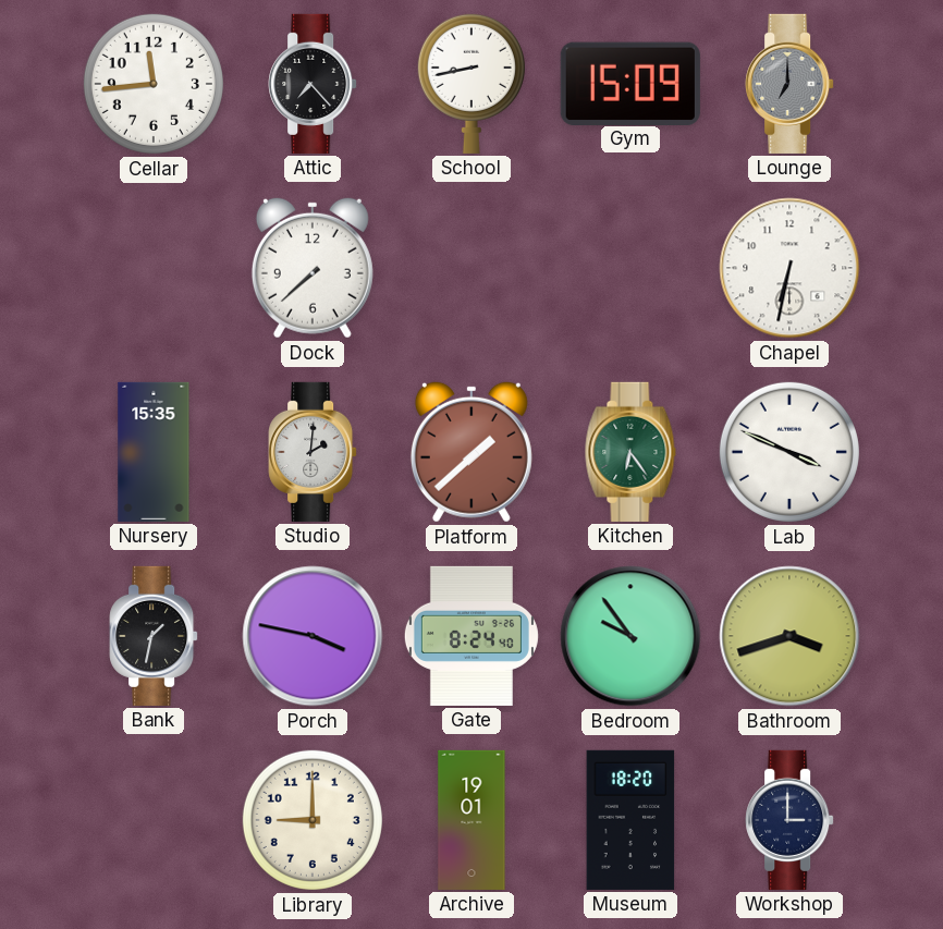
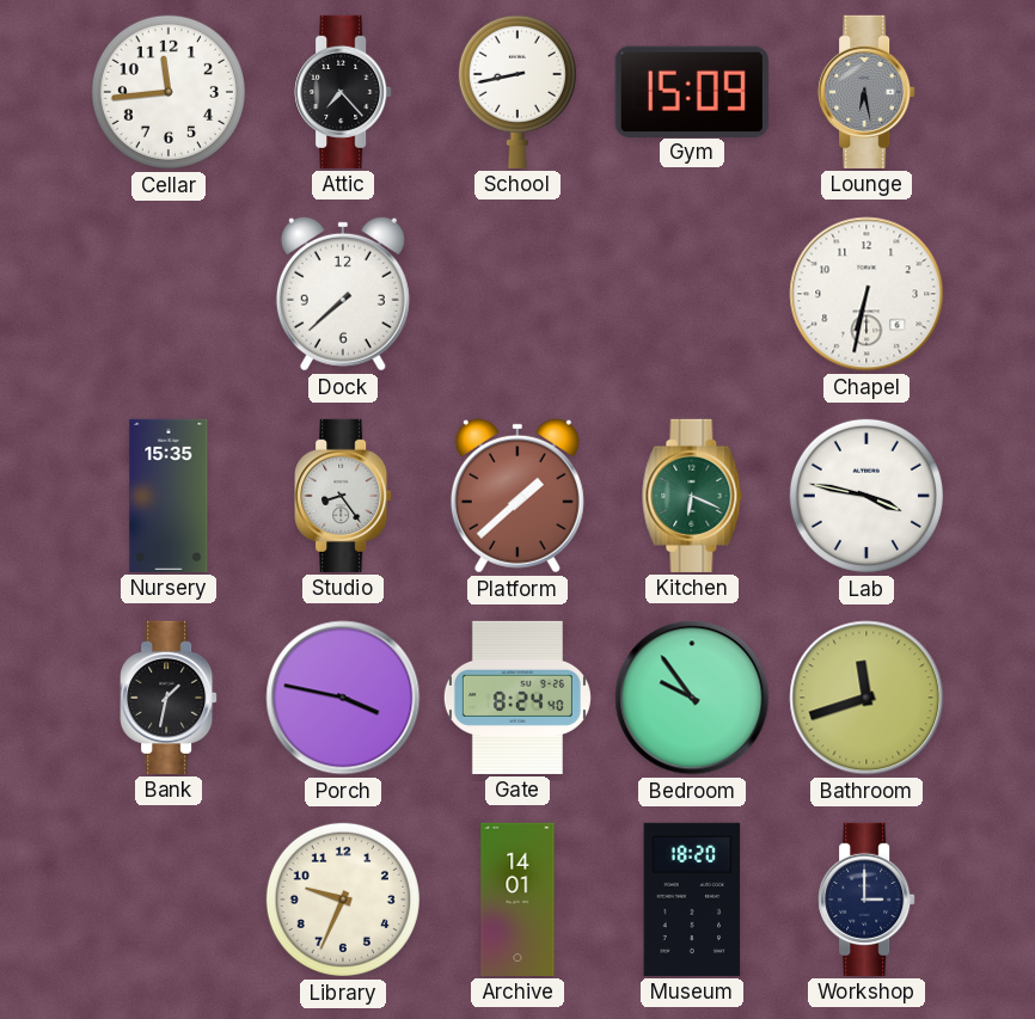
Lounge: 7:00 -> 6:28
Studio: 2:01 -> 8:24
Kitchen: 6:24 -> 6:19
Lab: 3:49 -> 3:47
Bathroom: 3:42 -> 11:42
Library: 9:00 -> 9:34
Archive: 19:01 -> 14:01
